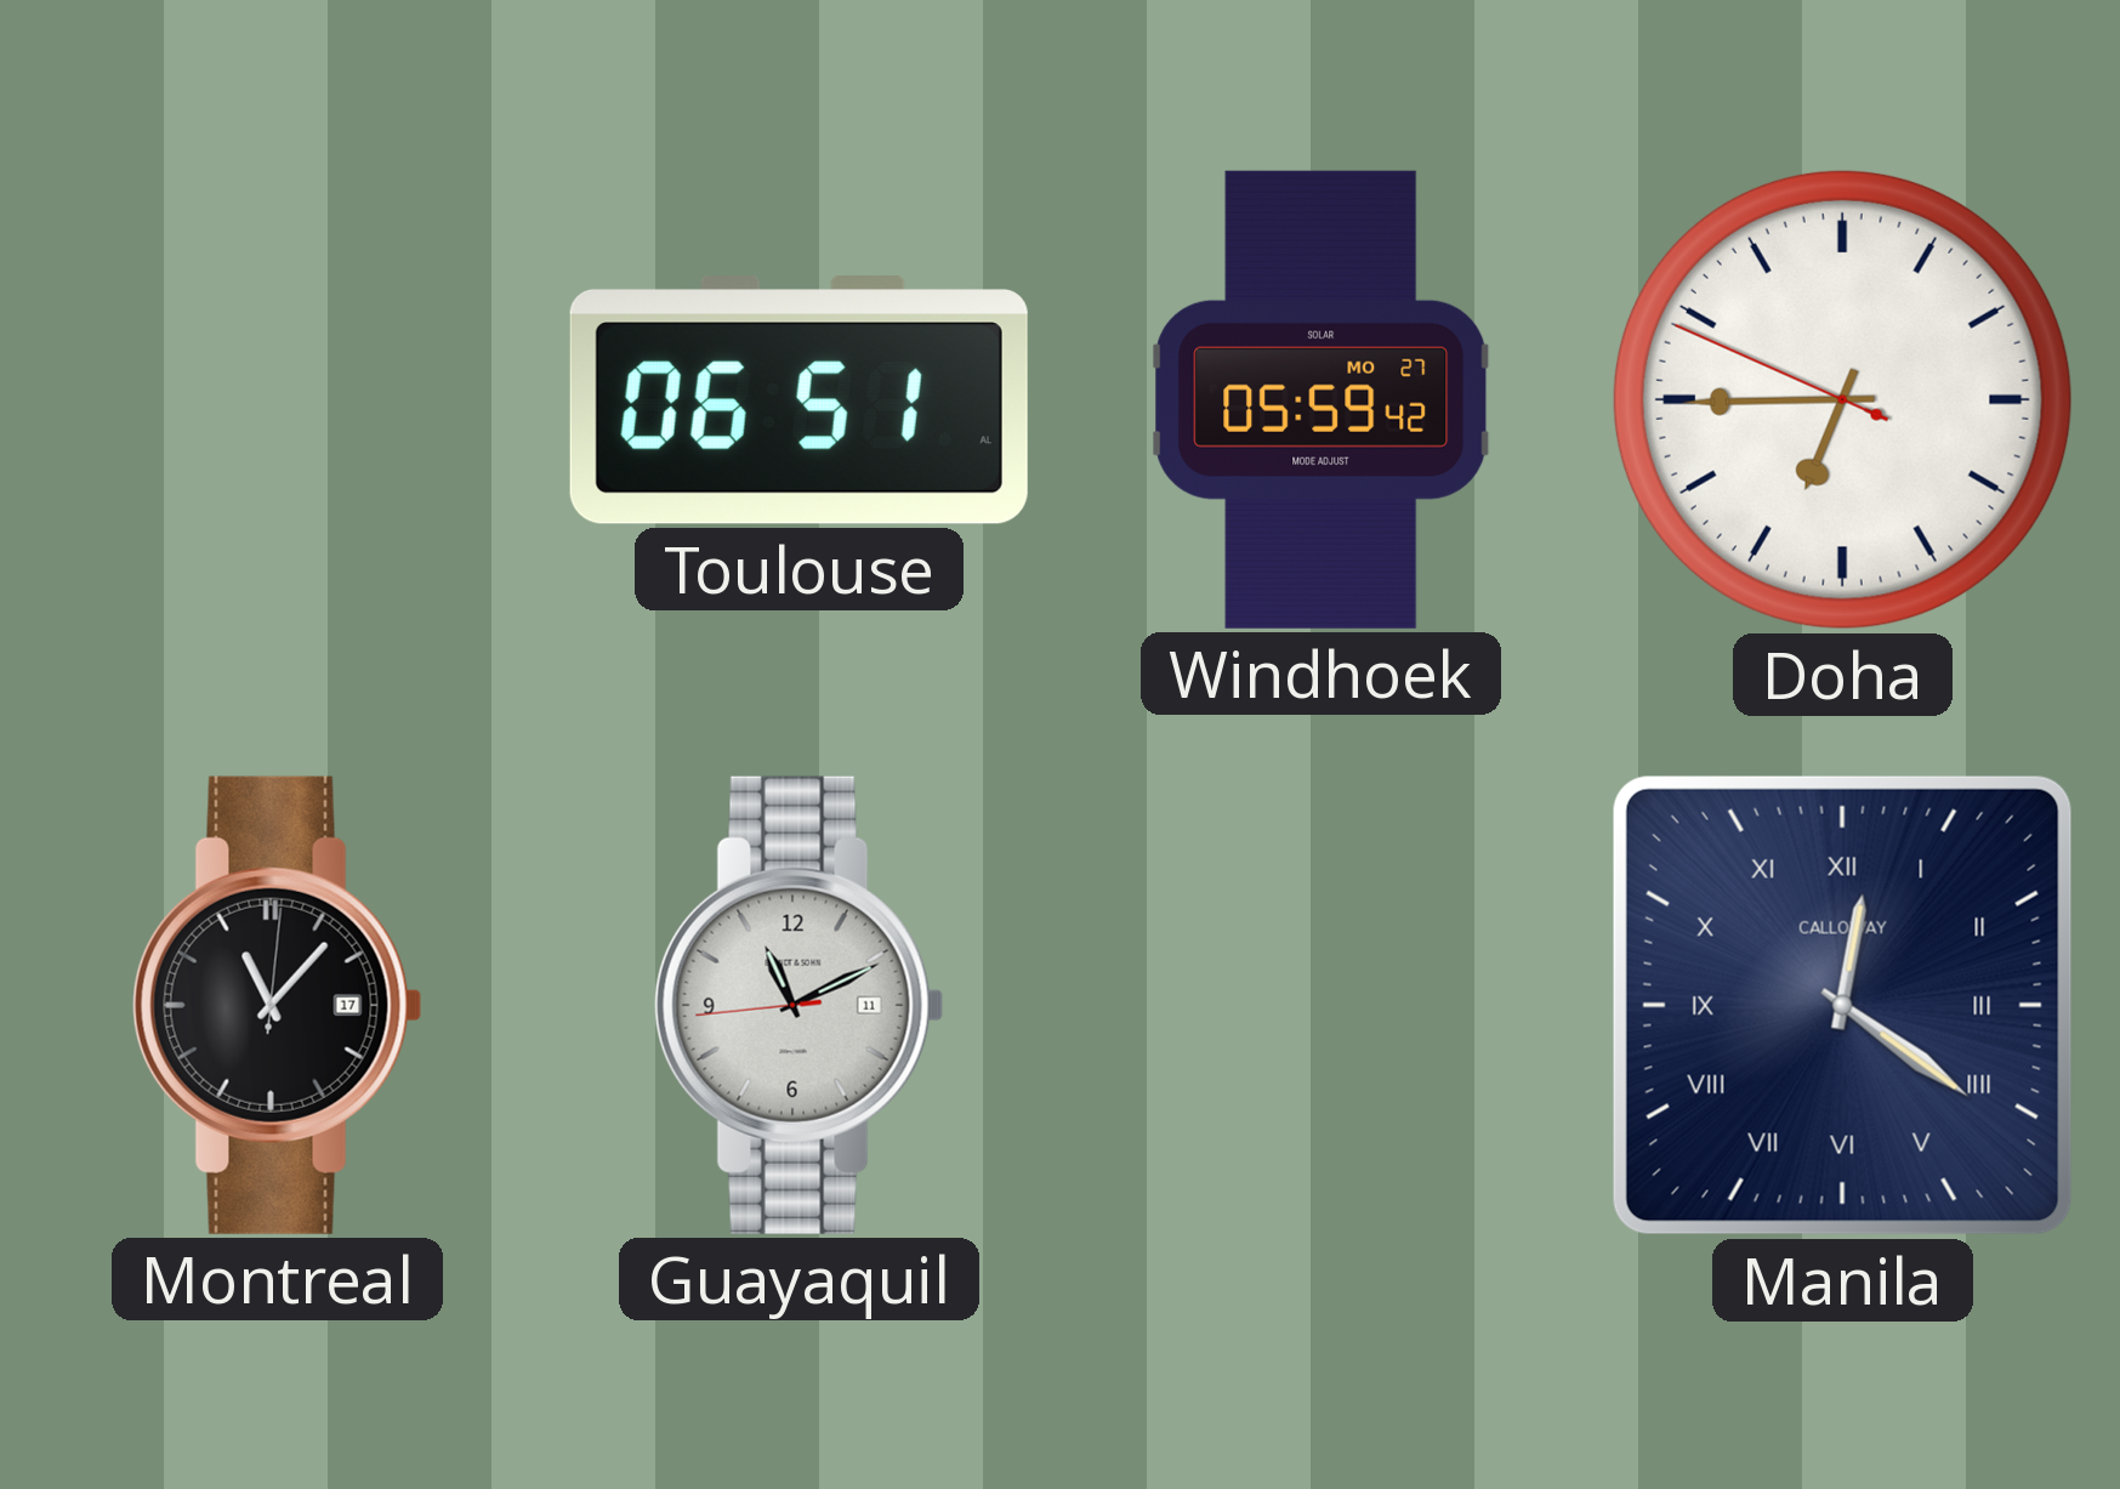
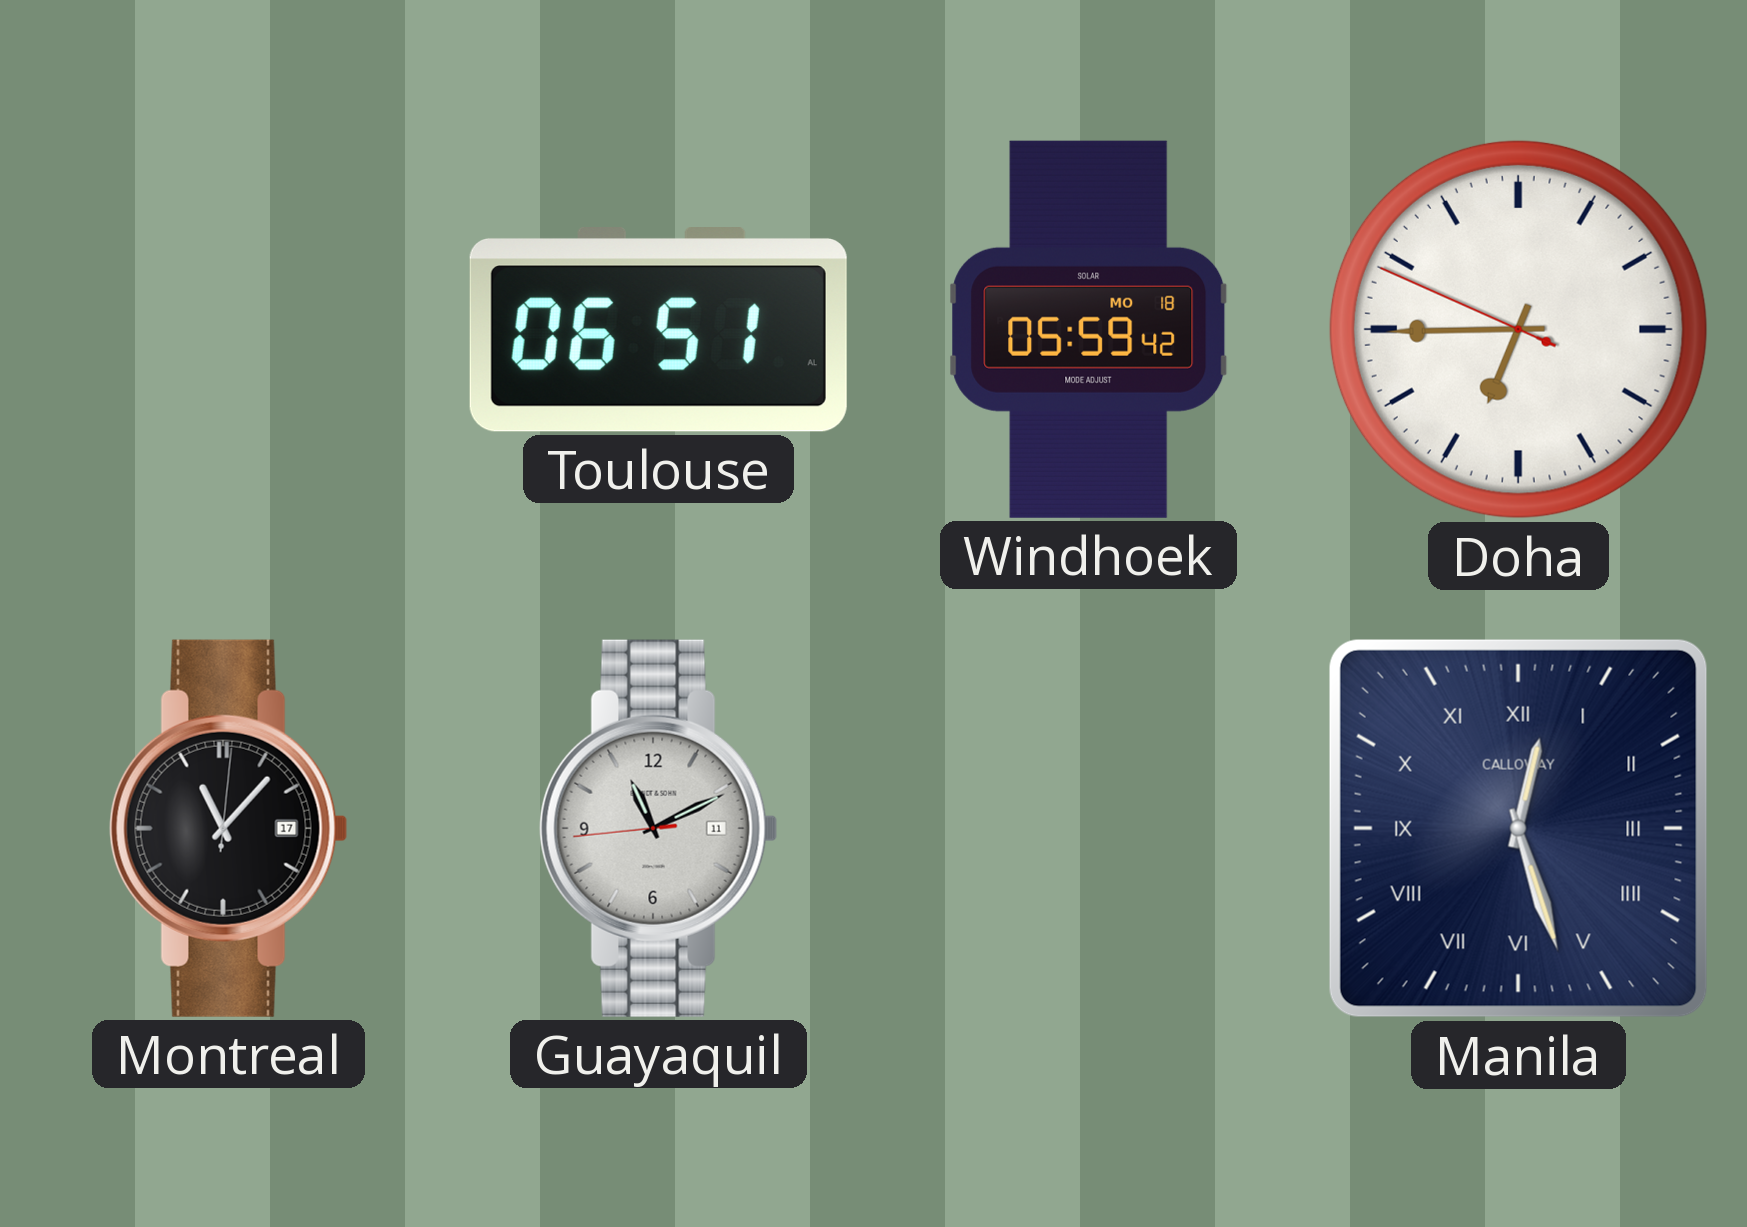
Windhoek date: MO 27 -> MO 18
Manila: 12:21 -> 12:27
